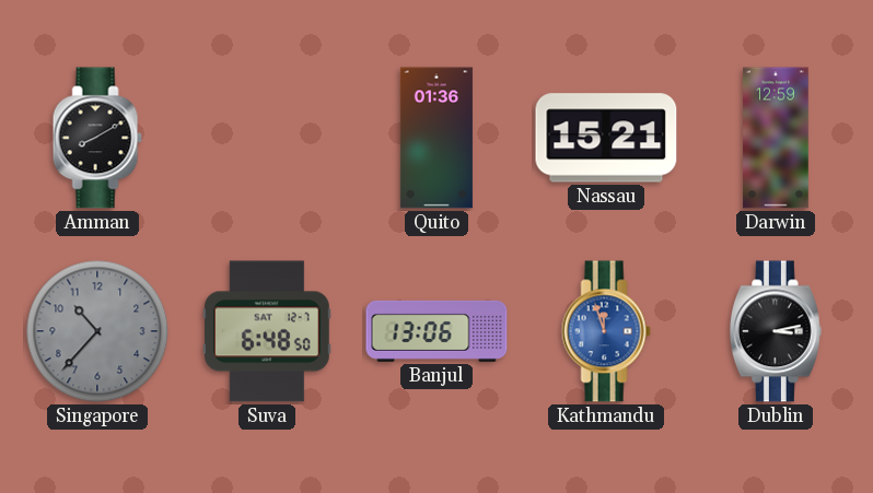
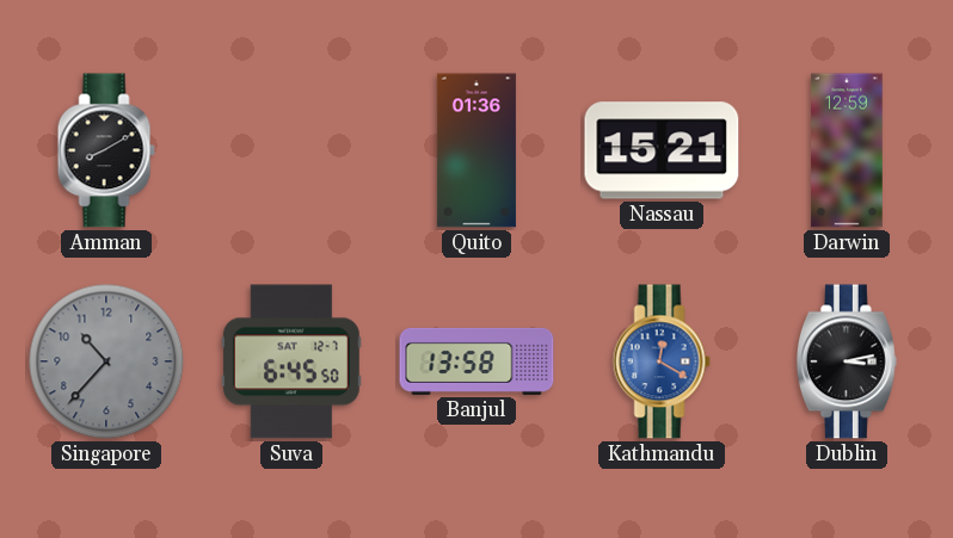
Suva: 6:48 -> 6:45
Banjul: 13:06 -> 13:58
Kathmandu: 11:57 -> 12:20
